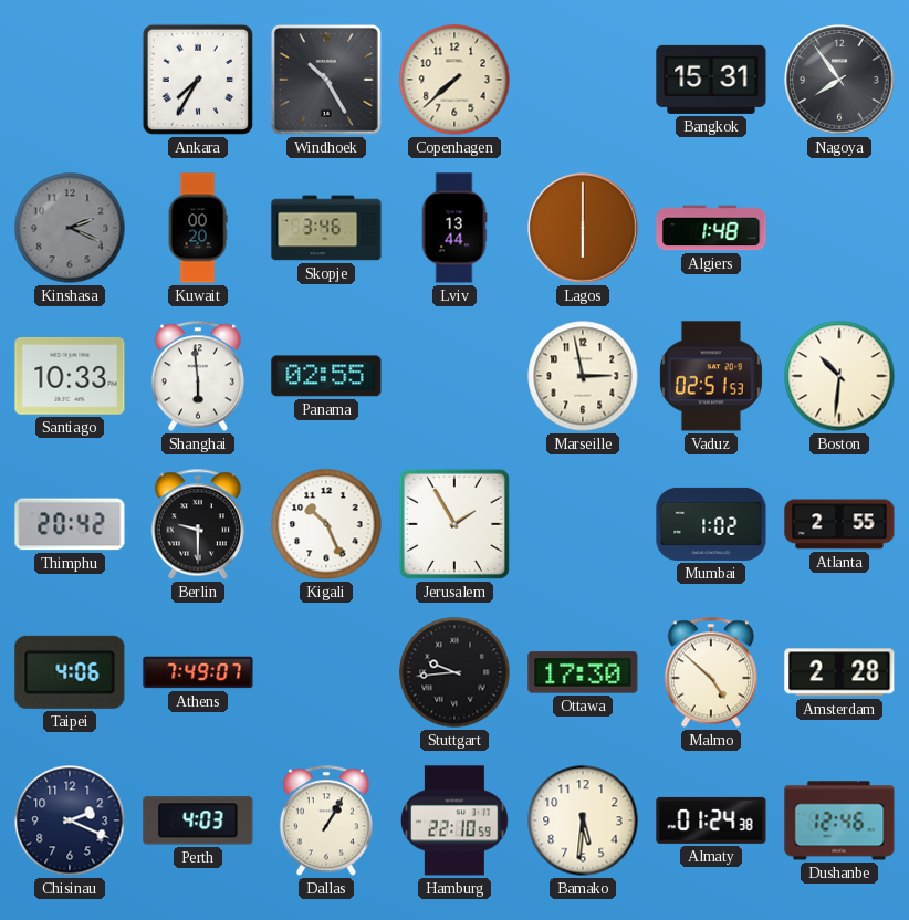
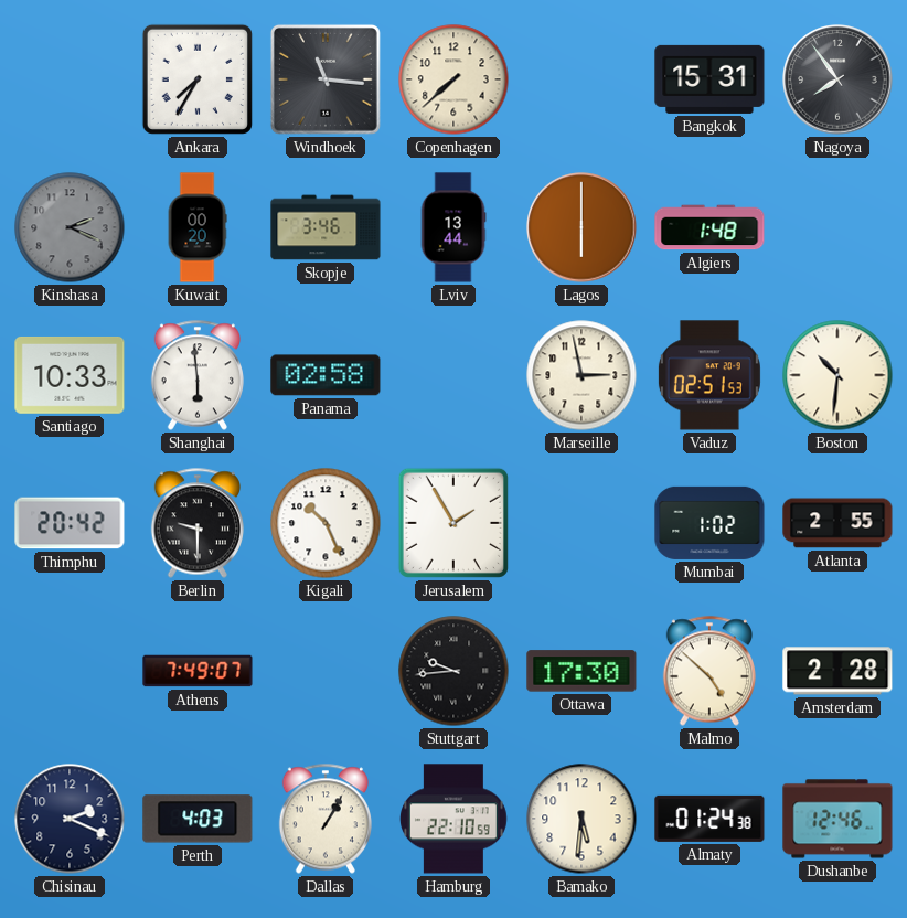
Windhoek: 10:25 -> 11:16
Panama: 02:55 -> 02:58
Taipei: 4:06 -> none
